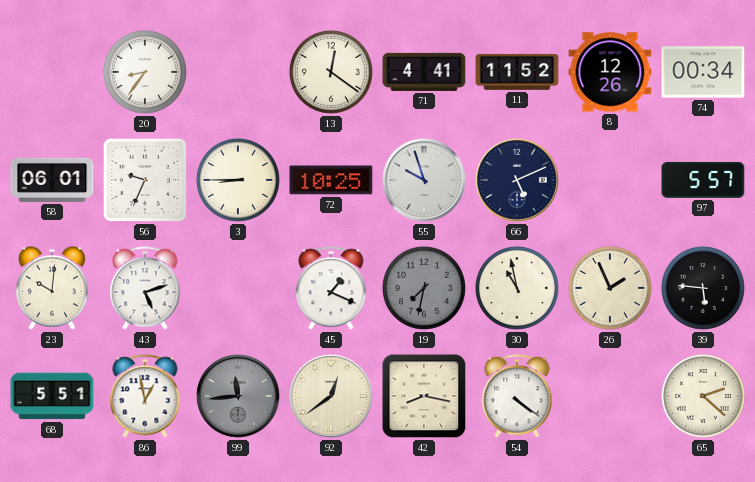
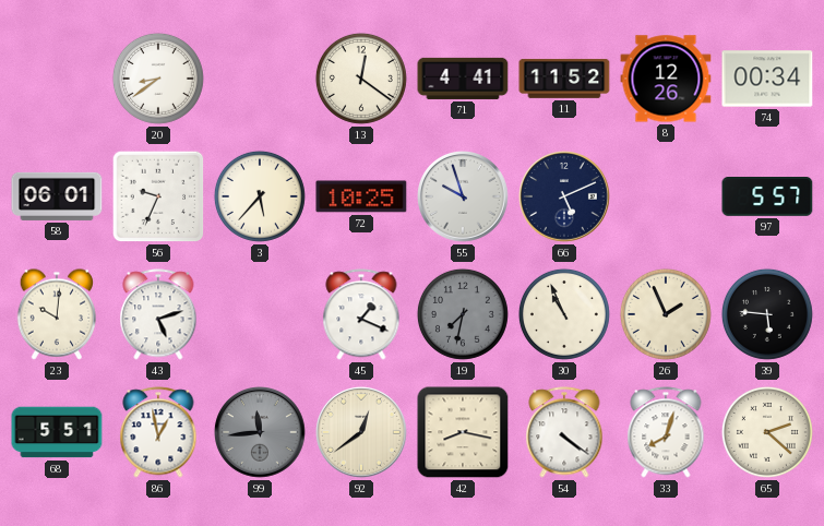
20: 8:36 -> 8:39
3: 8:45 -> 5:37
30: 10:58 -> 10:56
33: none -> 8:03
